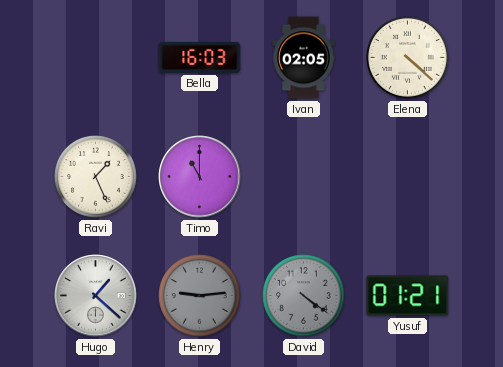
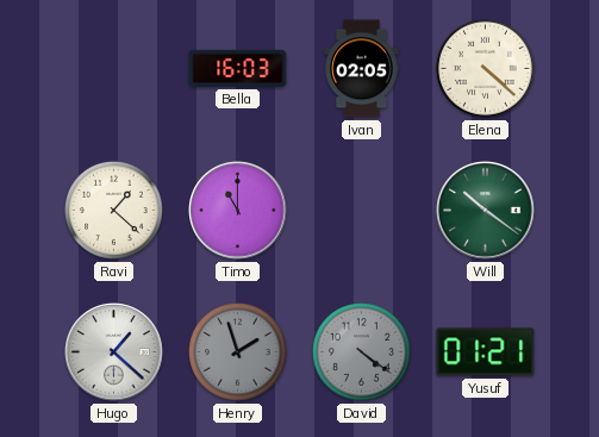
Ravi: 1:26 -> 1:22
Will: none -> 10:21
Henry: 9:14 -> 1:57
